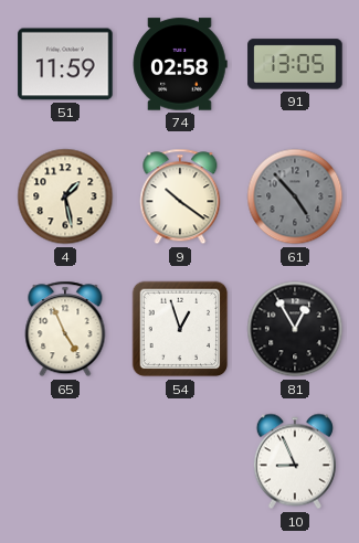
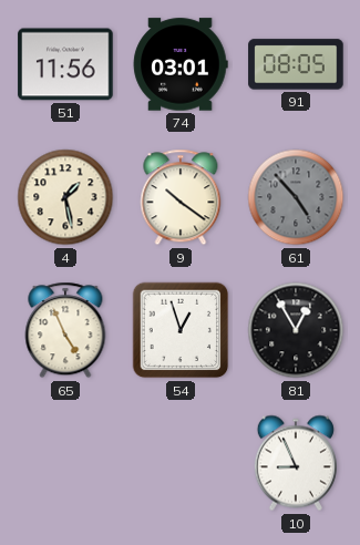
51: 11:59 -> 11:56
74: 02:58 -> 03:01
91: 13:05 -> 08:05
